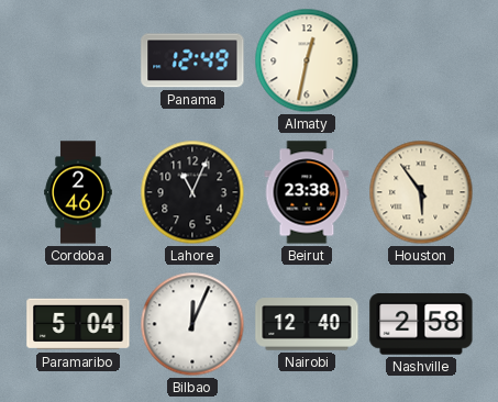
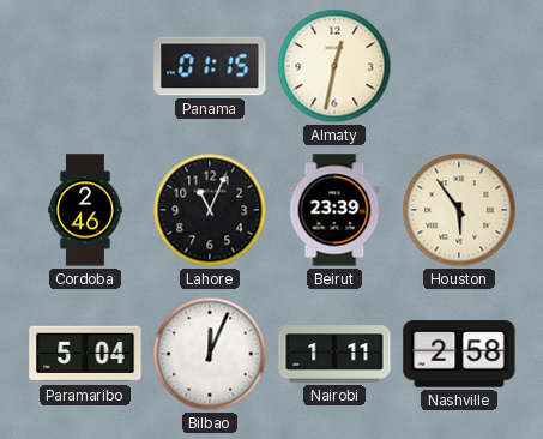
Panama: 12:49 -> 01:15
Beirut: 23:38 -> 23:39
Nairobi: 12:40 -> 1:11
